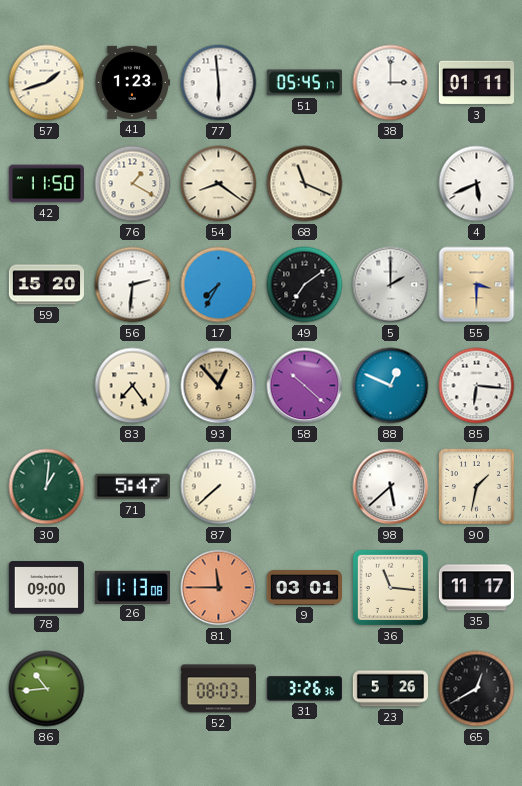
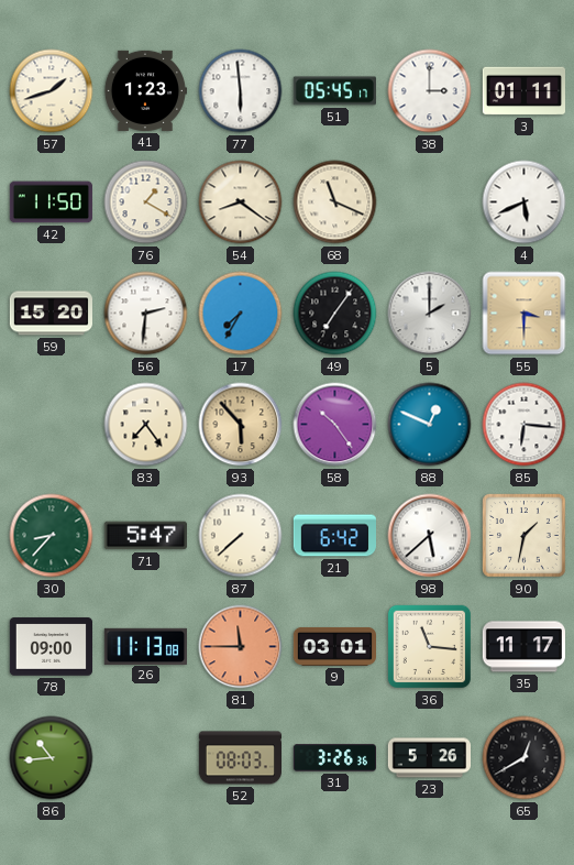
49: 7:09 -> 7:06
93: 12:53 -> 5:53
58: 10:22 -> 10:24
30: 1:01 -> 8:37
21: none -> 6:42
